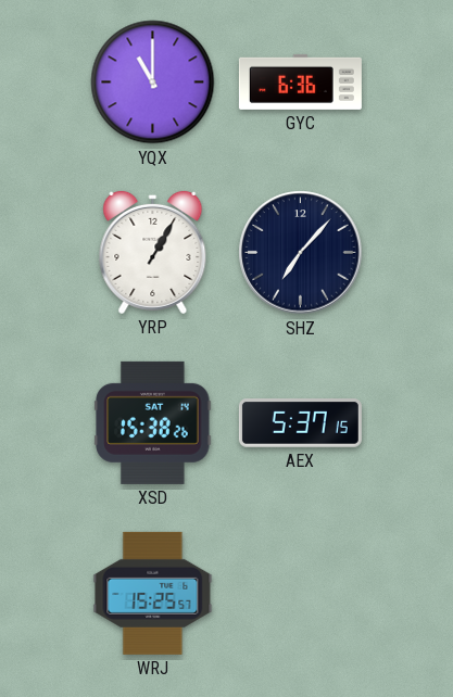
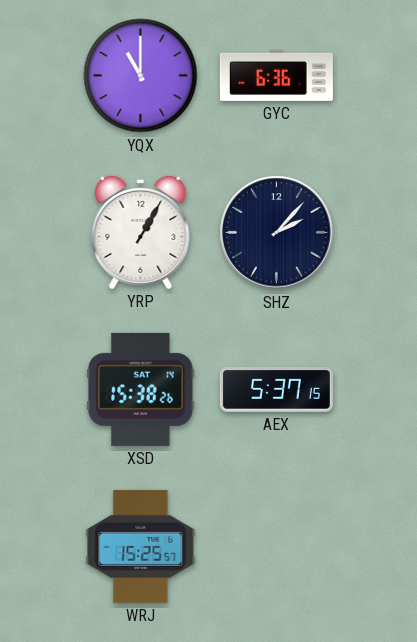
SHZ: 7:07 -> 2:07
